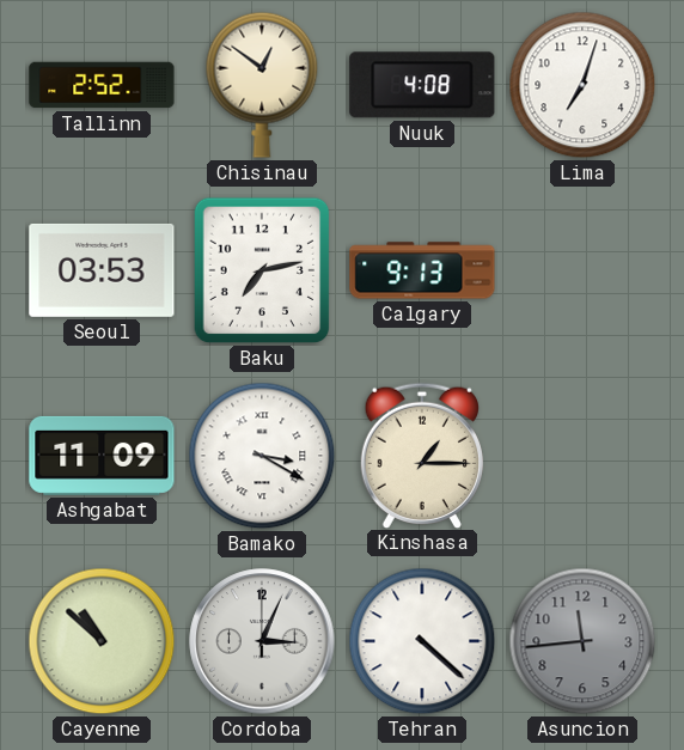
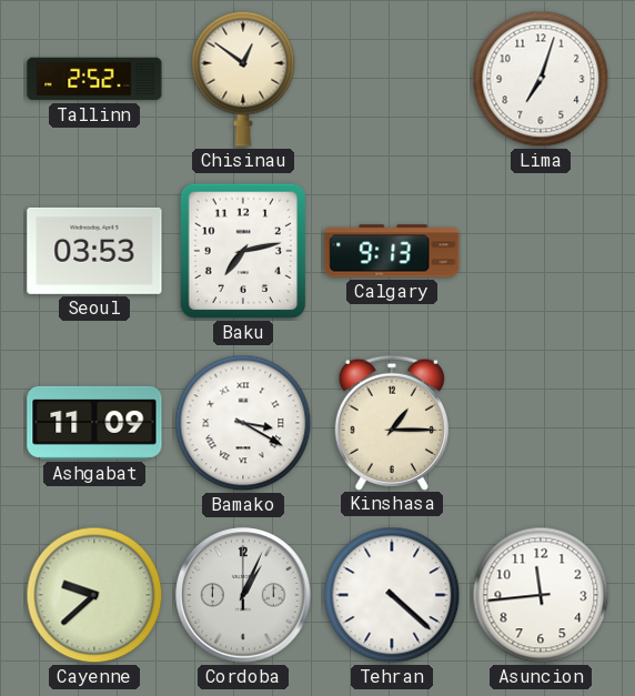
Nuuk: 4:08 -> none
Cayenne: 10:52 -> 9:38
Cordoba: 3:04 -> 1:04
Asuncion dial: grey -> white
